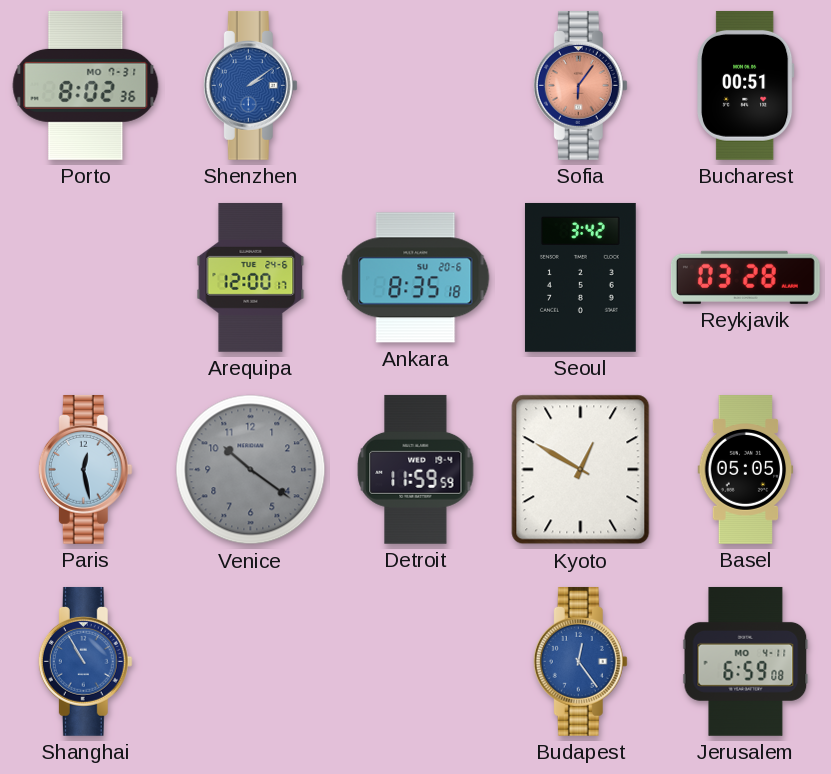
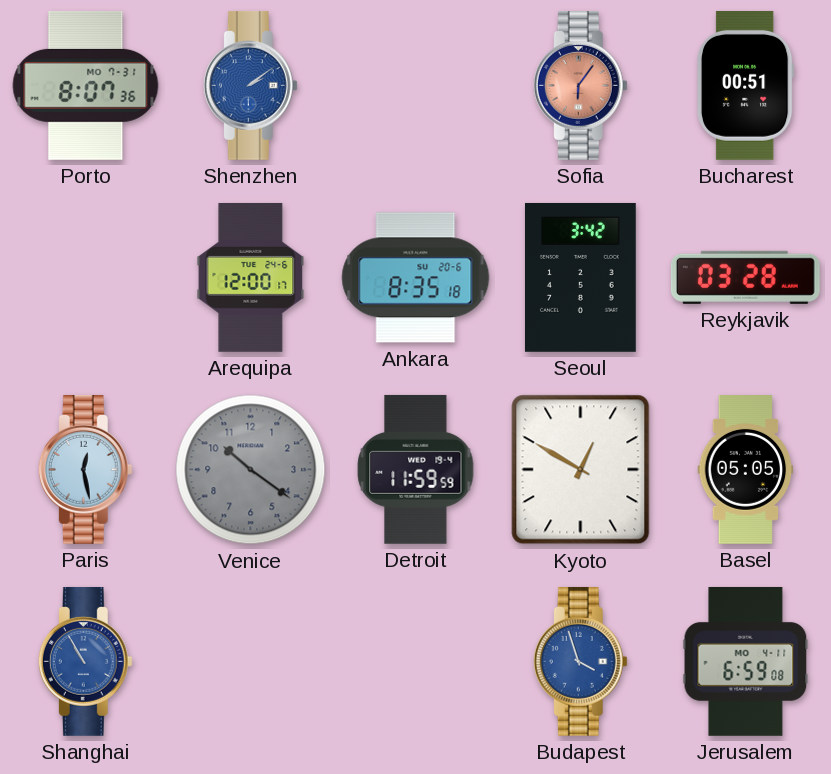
Porto: 8:02 -> 8:07
Budapest: 12:24 -> 3:57
